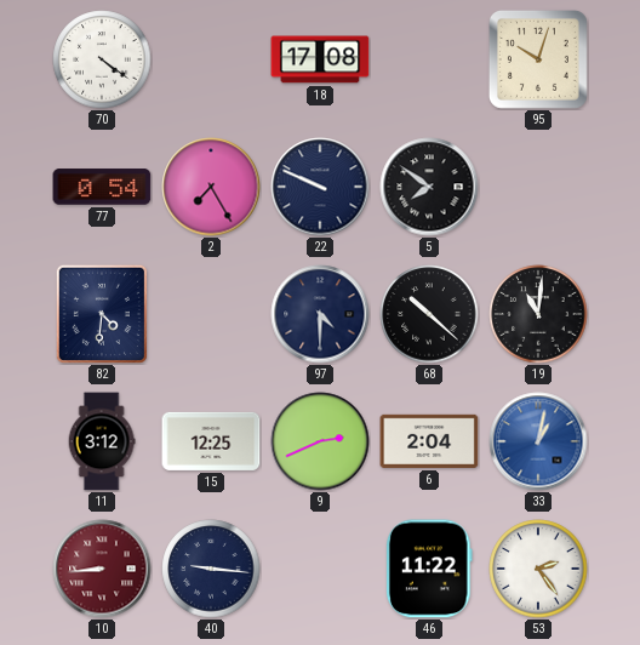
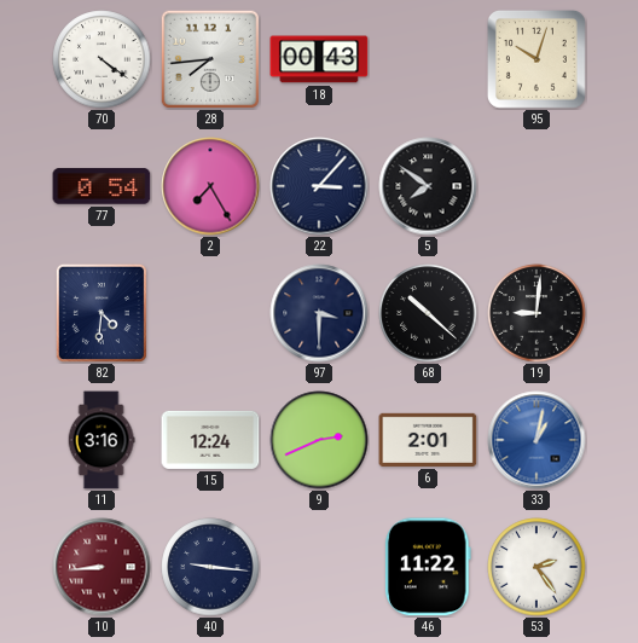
28: none -> 7:44
18: 17:08 -> 00:43
22: 9:49 -> 3:07
97: 4:30 -> 3:30
19: 11:01 -> 9:01
11: 3:12 -> 3:16
15: 12:25 -> 12:24
6: 2:04 -> 2:01
